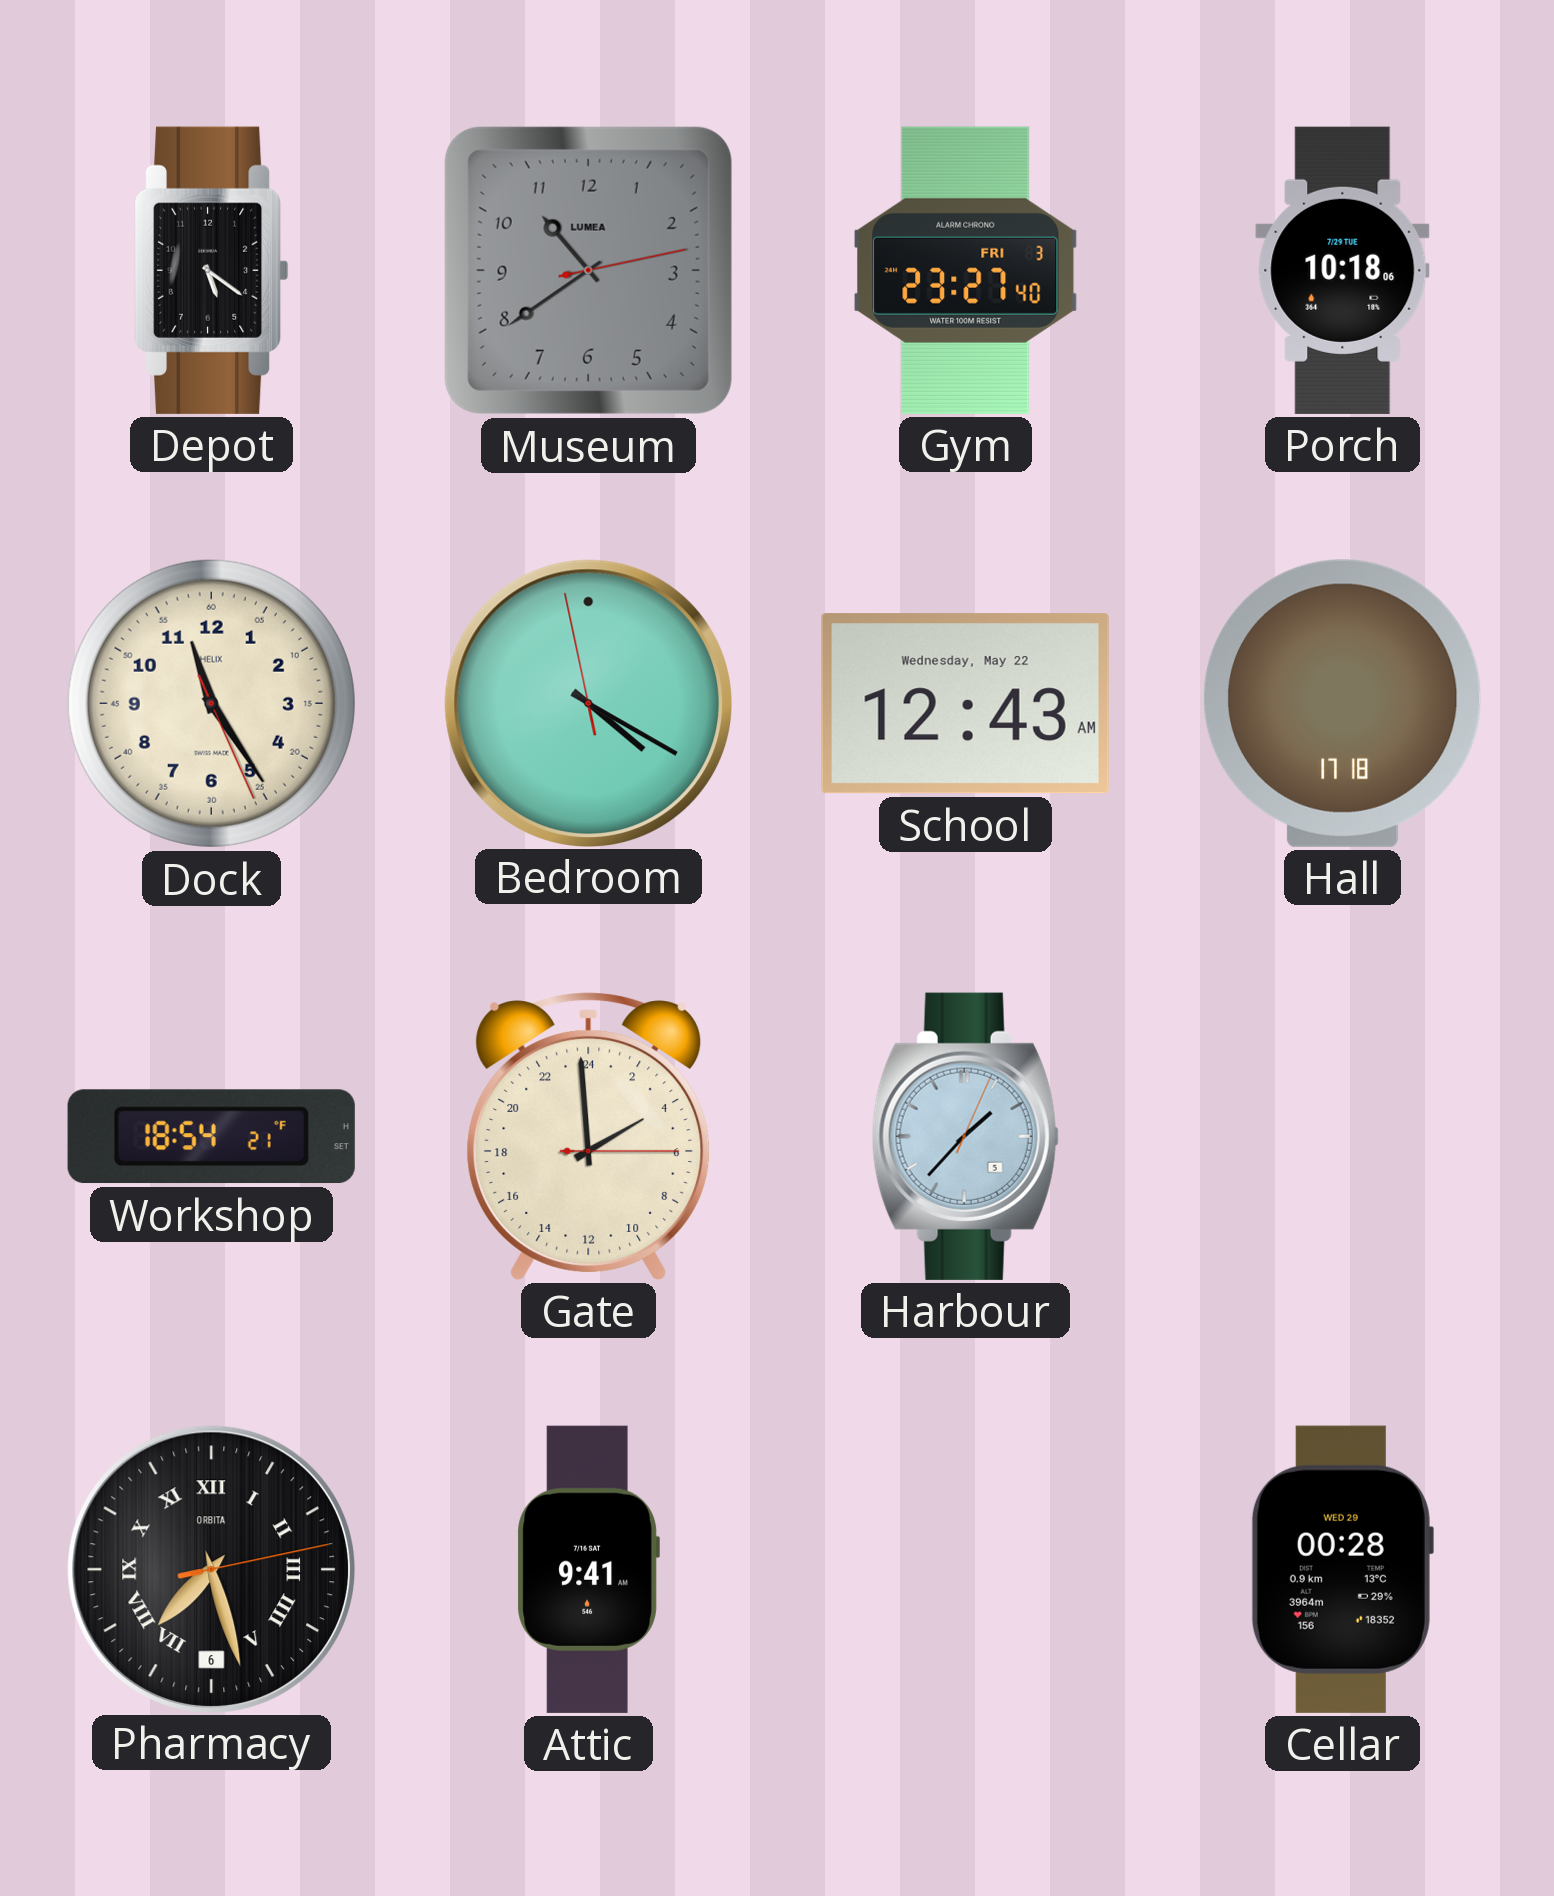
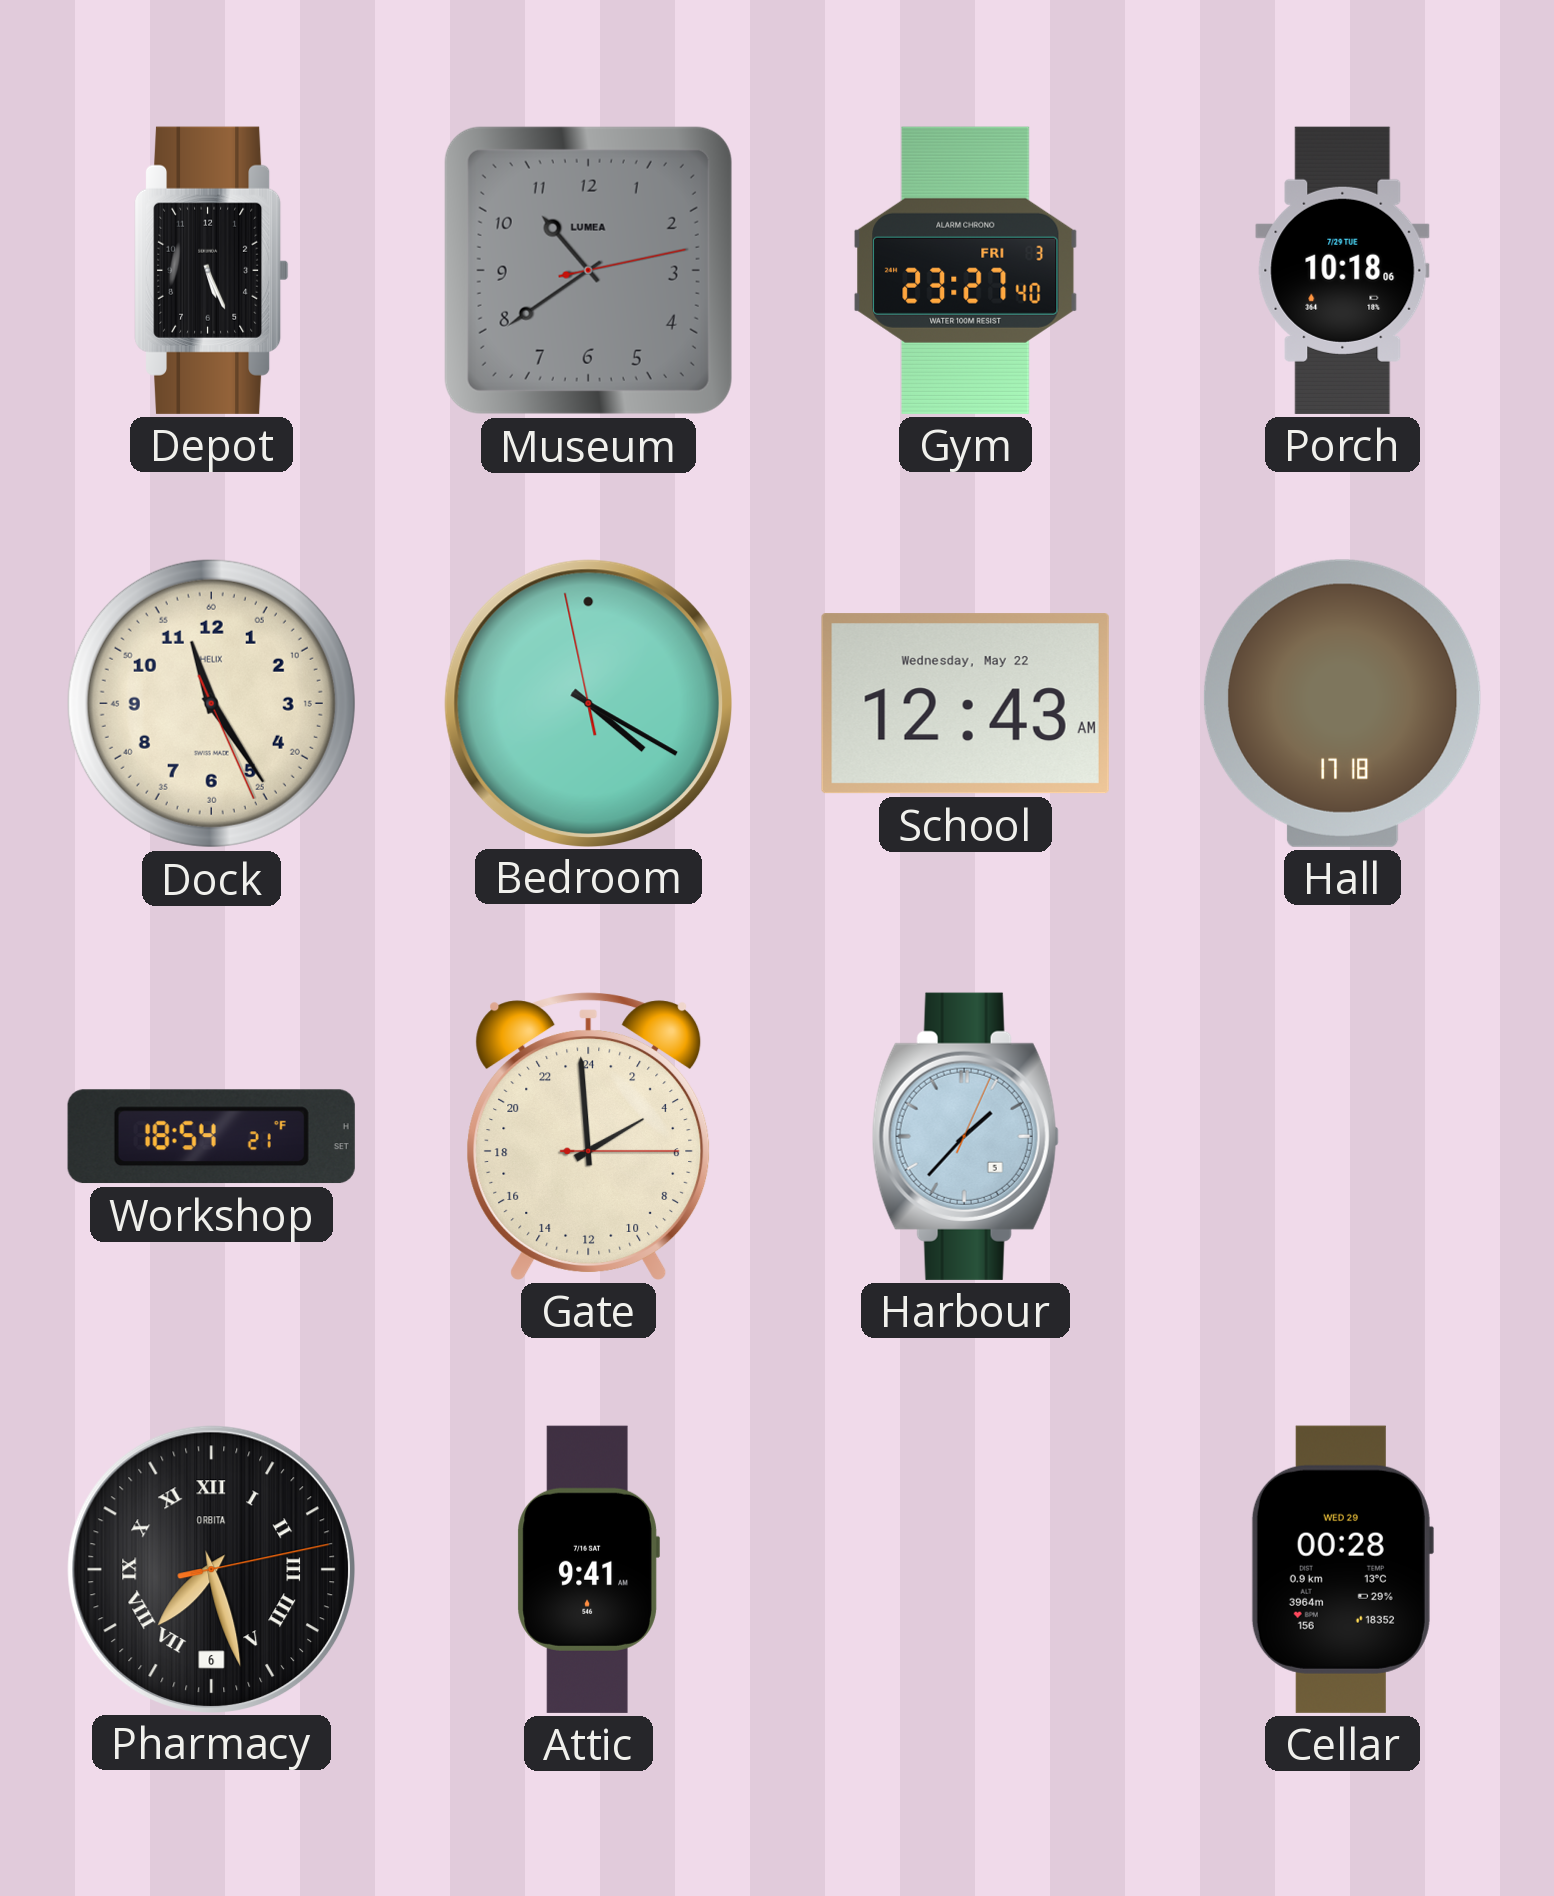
Depot: 5:21 -> 5:26
